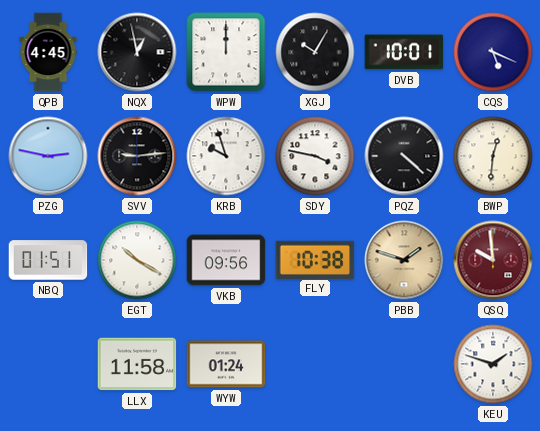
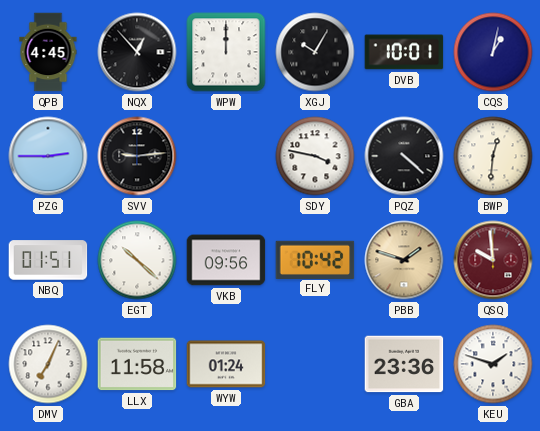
NQX: 12:58 -> 12:53
CQS: 5:19 -> 1:02
PZG: 2:47 -> 2:45
KRB: 9:57 -> none
EGT: 10:20 -> 10:22
FLY: 10:38 -> 10:42
DMV: none -> 7:04
GBA: none -> 23:36
